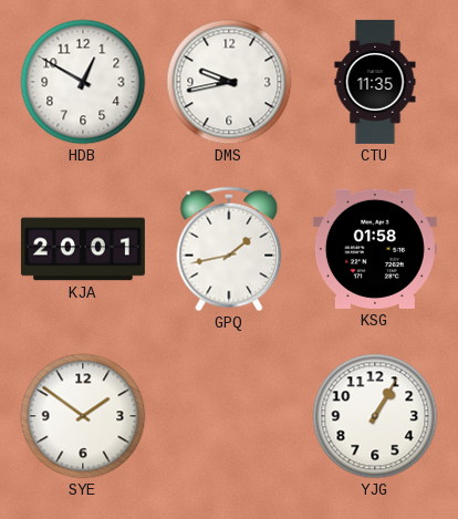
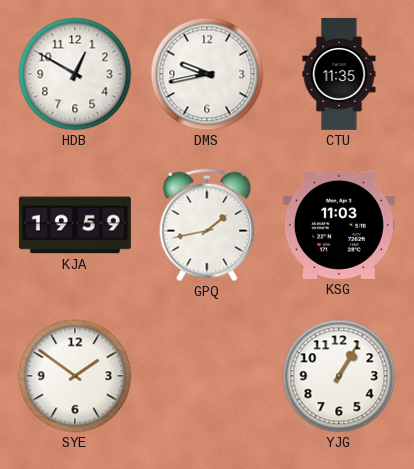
KJA: 20:01 -> 19:59
KSG: 01:58 -> 11:03
